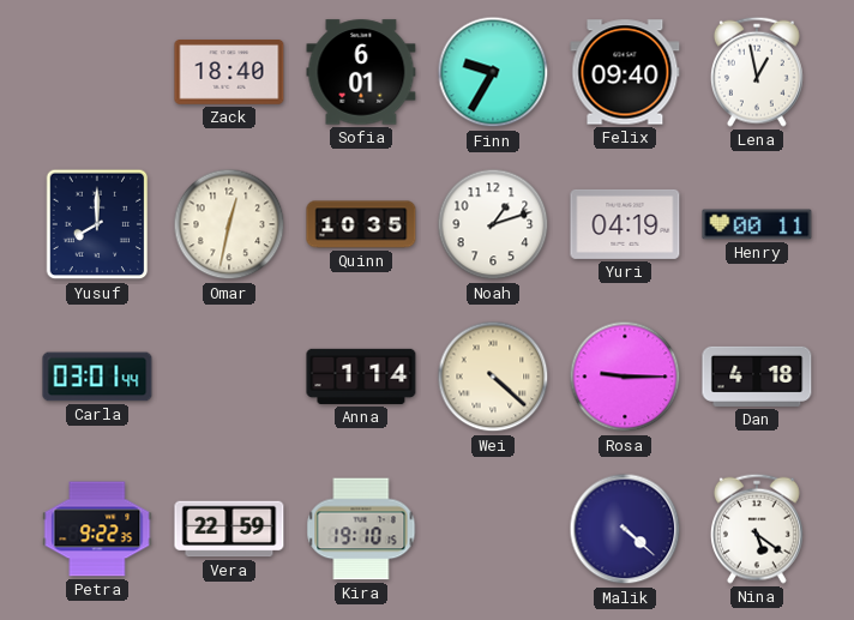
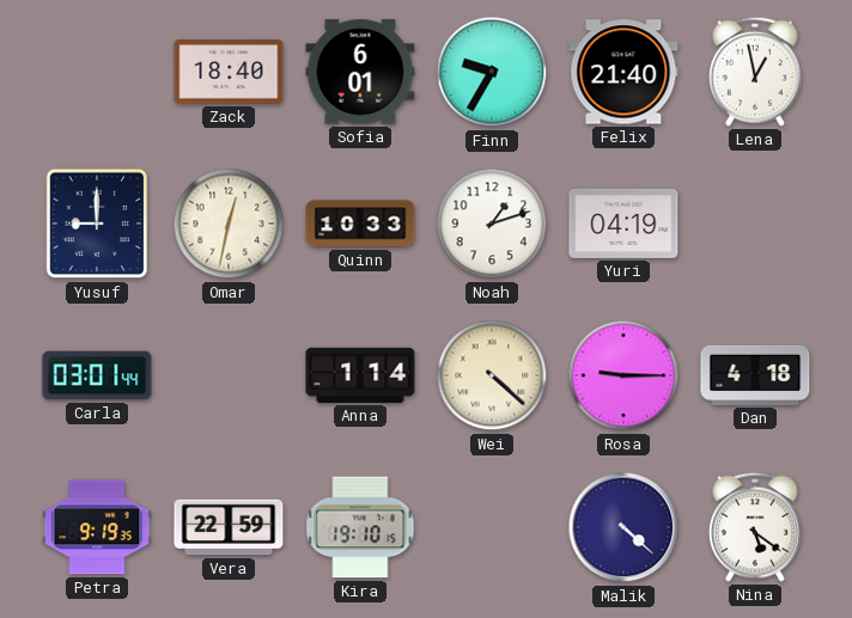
Felix: 09:40 -> 21:40
Yusuf: 8:00 -> 9:00
Quinn: 10:35 -> 10:33
Henry: 00:11 -> none
Petra: 9:22 -> 9:19
